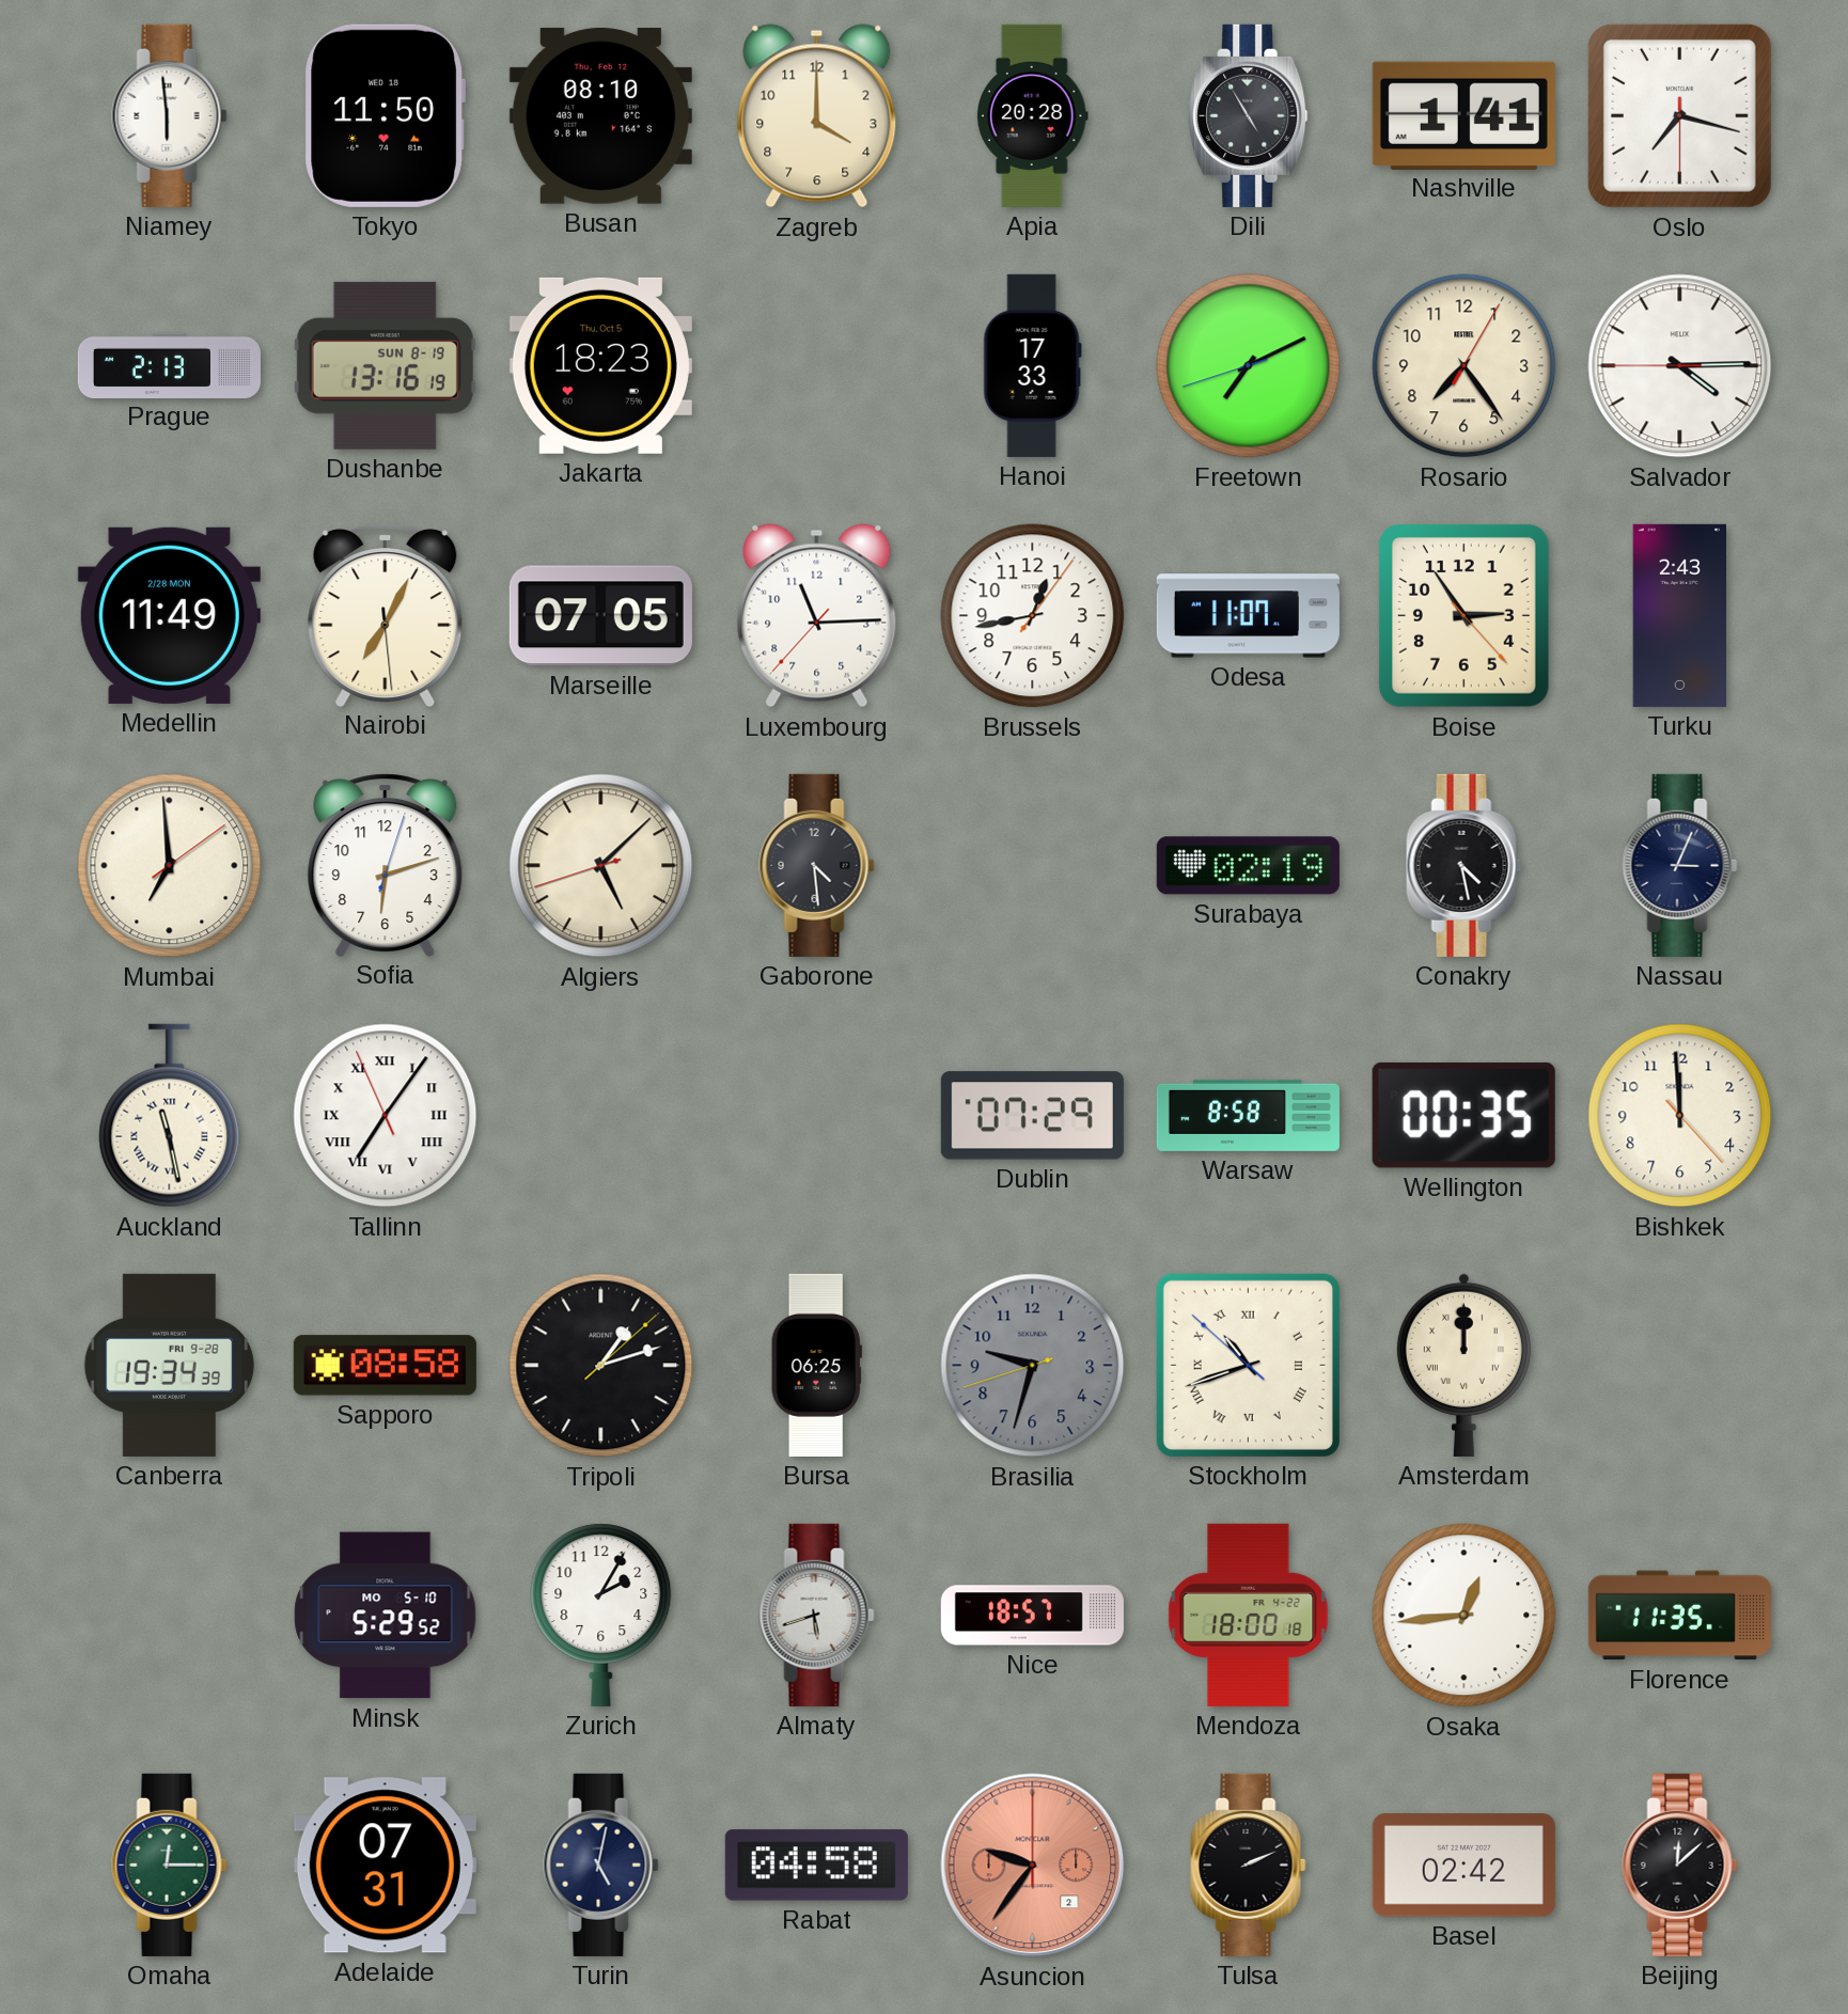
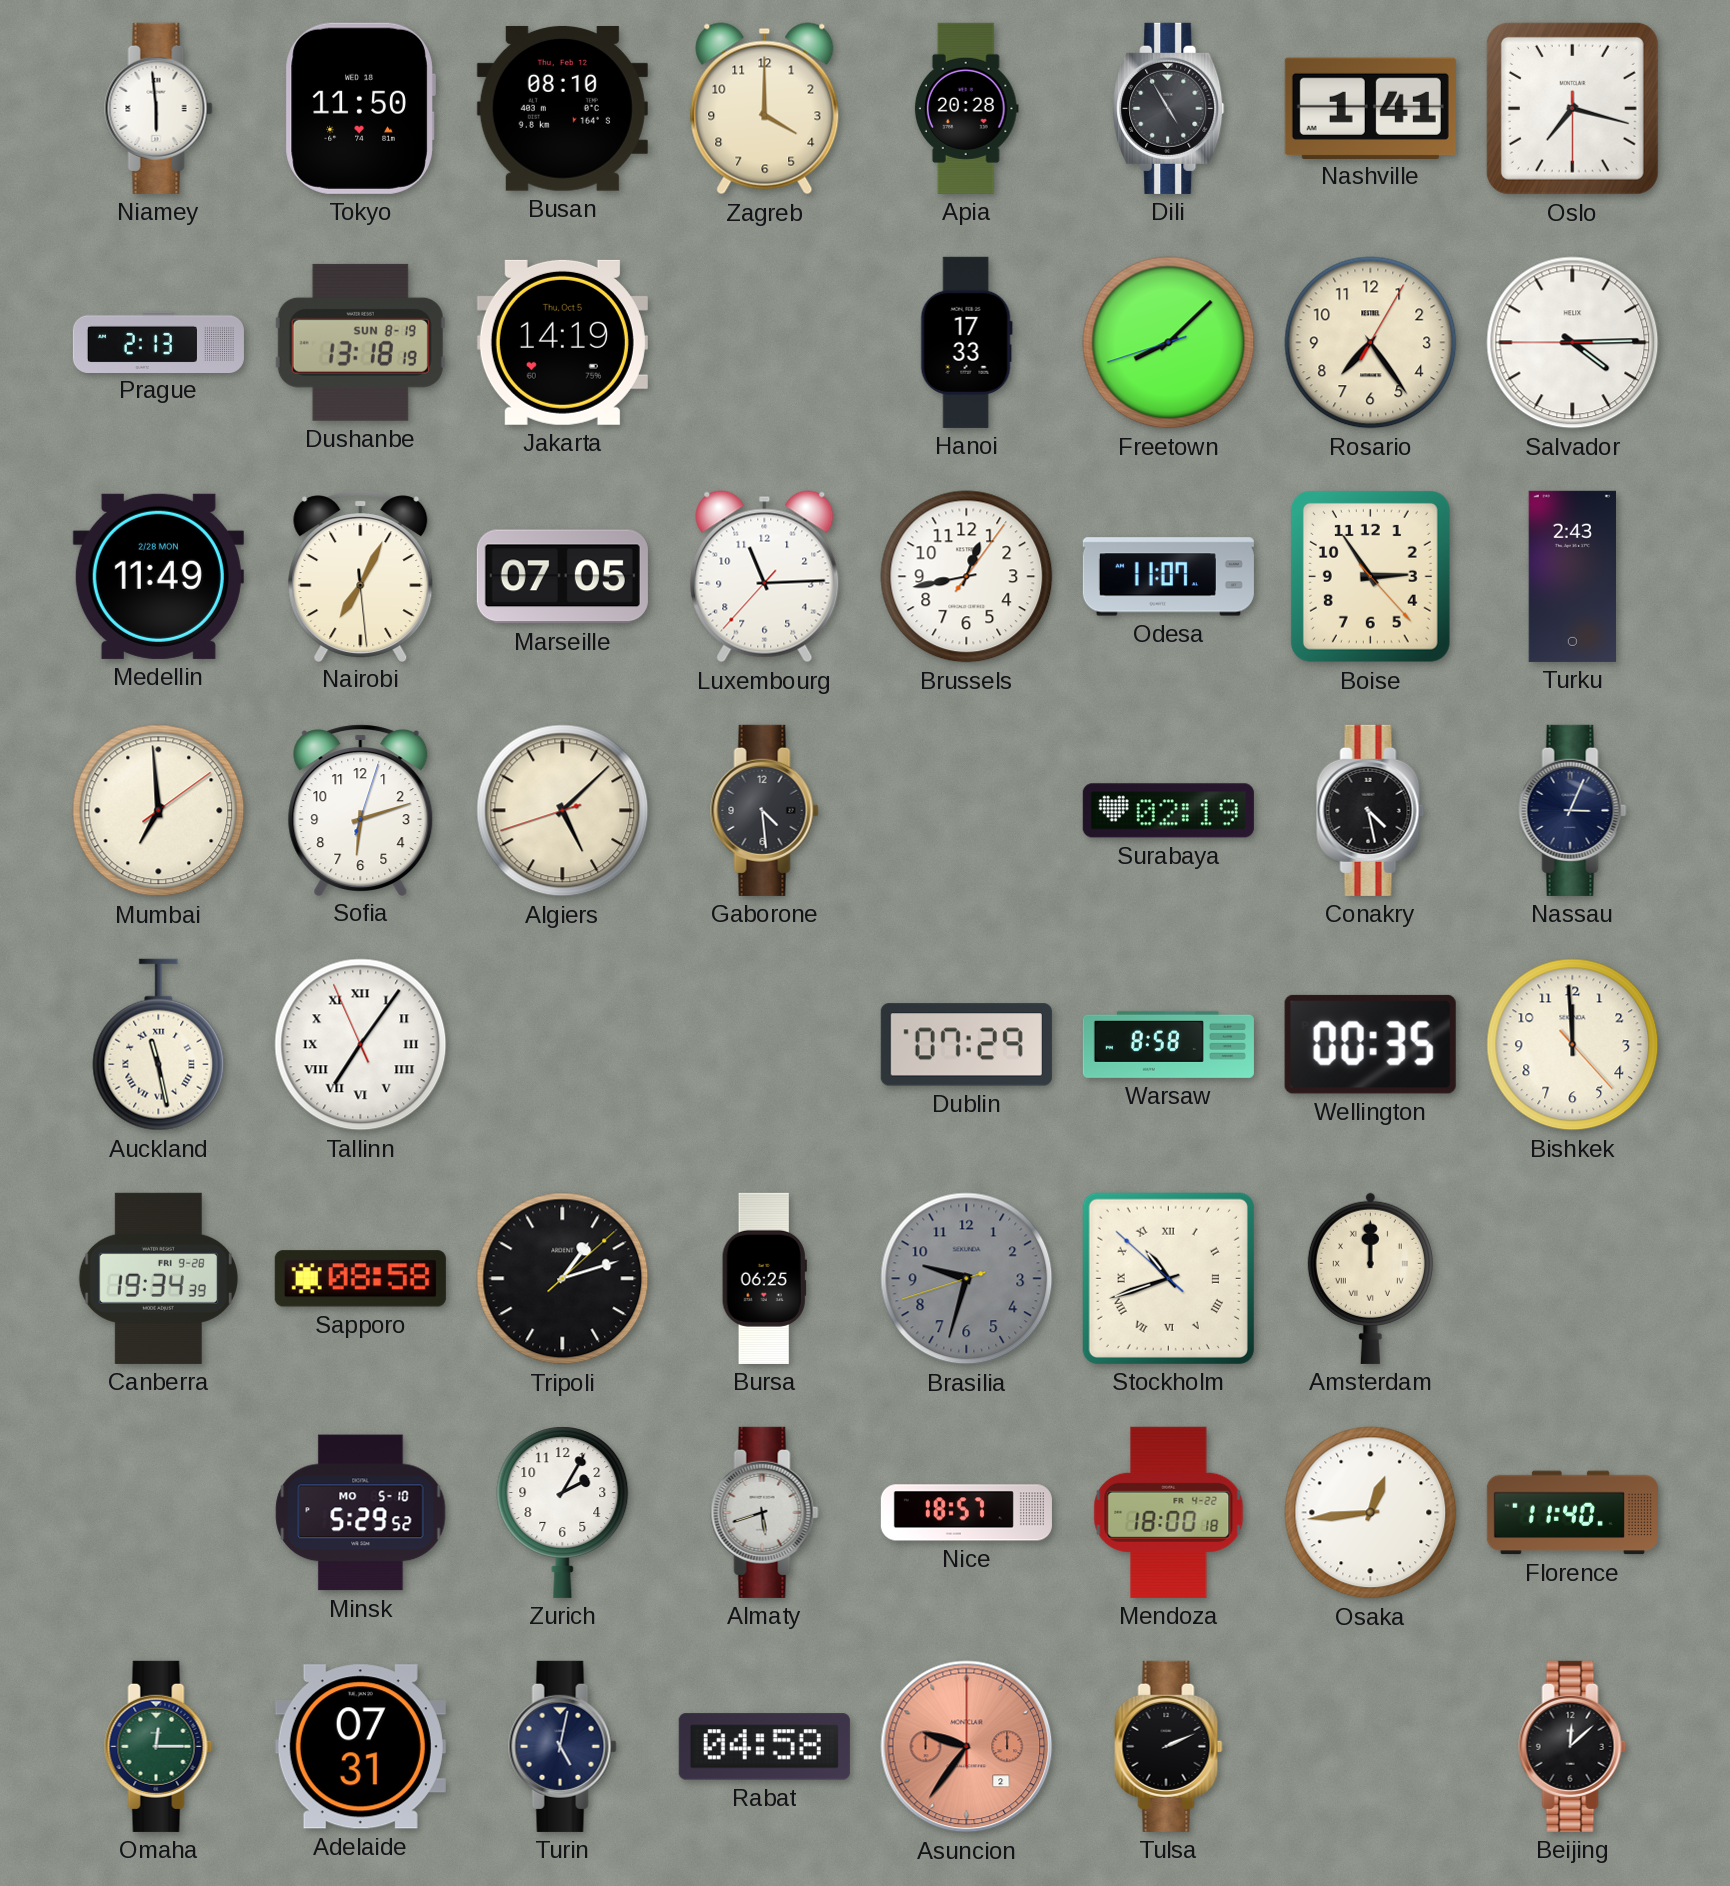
Dushanbe: 13:16 -> 13:18
Jakarta: 18:23 -> 14:19
Freetown: 7:10 -> 8:07
Florence: 11:35 -> 11:40
Basel: 02:42 -> none
